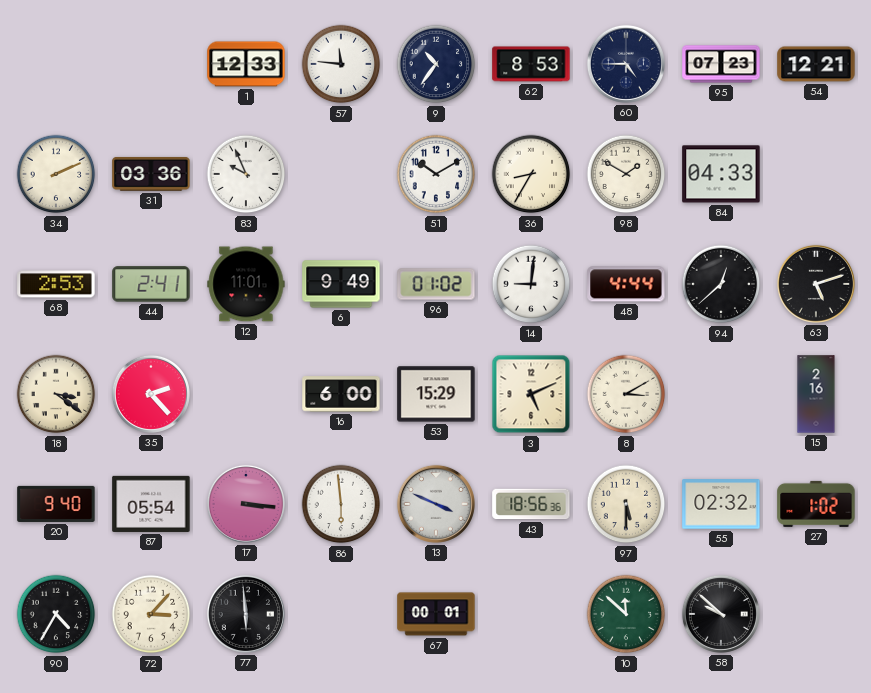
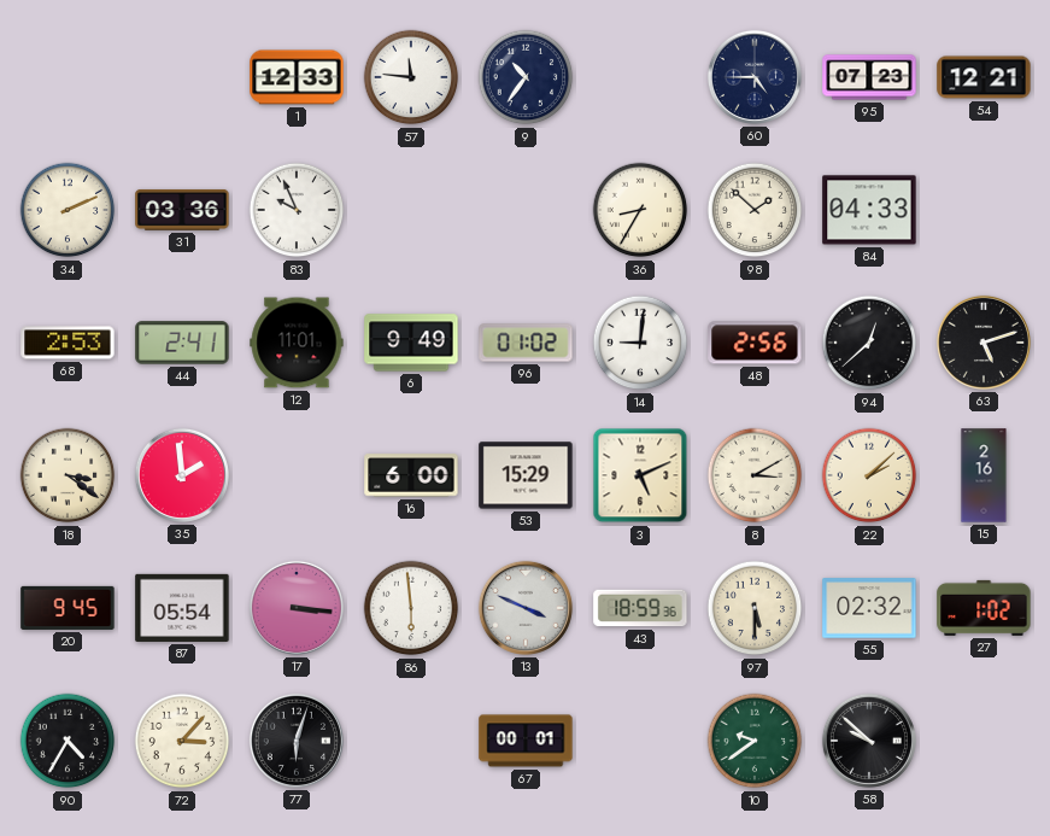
62: 8:53 -> none
51: 10:10 -> none
98: 1:50 -> 1:52
48: 4:44 -> 2:56
35: 2:23 -> 1:59
22: none -> 2:08
20: 9:40 -> 9:45
43: 18:56 -> 18:59
77: 5:59 -> 6:03
10: 11:52 -> 9:39
